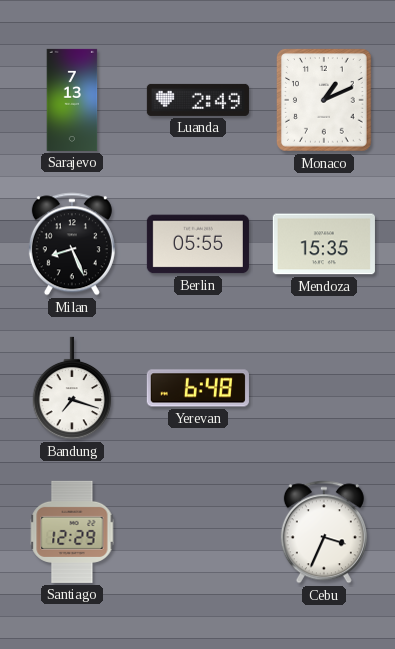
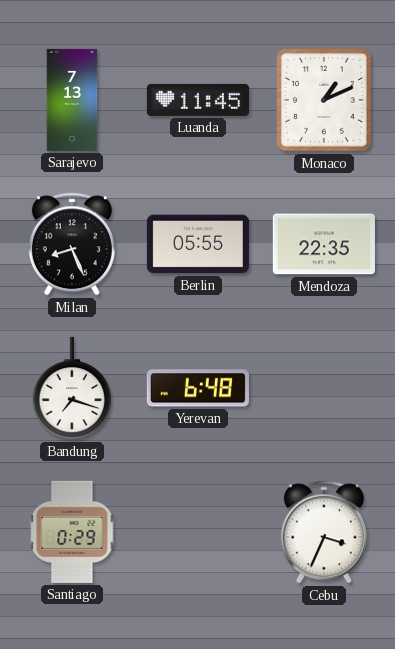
Luanda: 2:49 -> 11:45
Mendoza: 15:35 -> 22:35
Santiago: 12:29 -> 0:29
